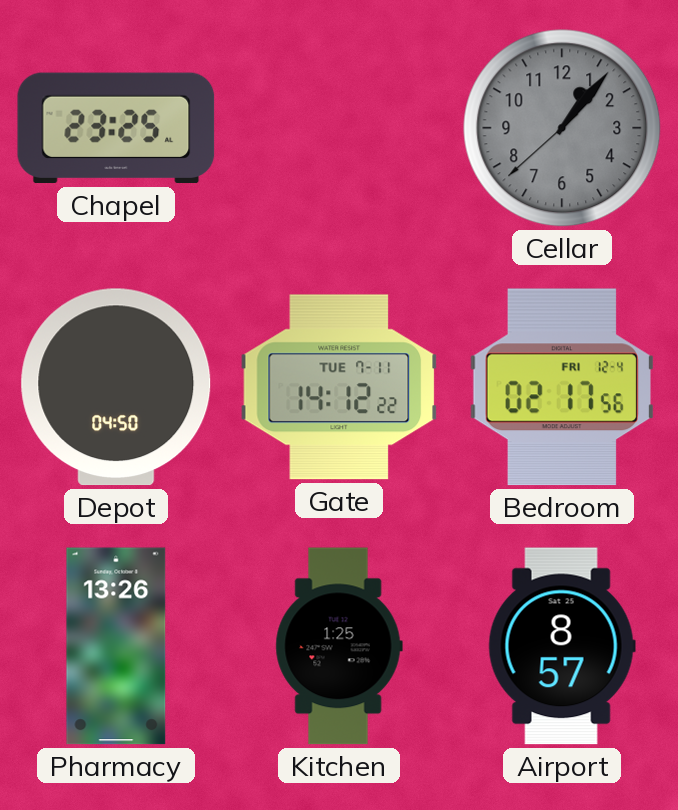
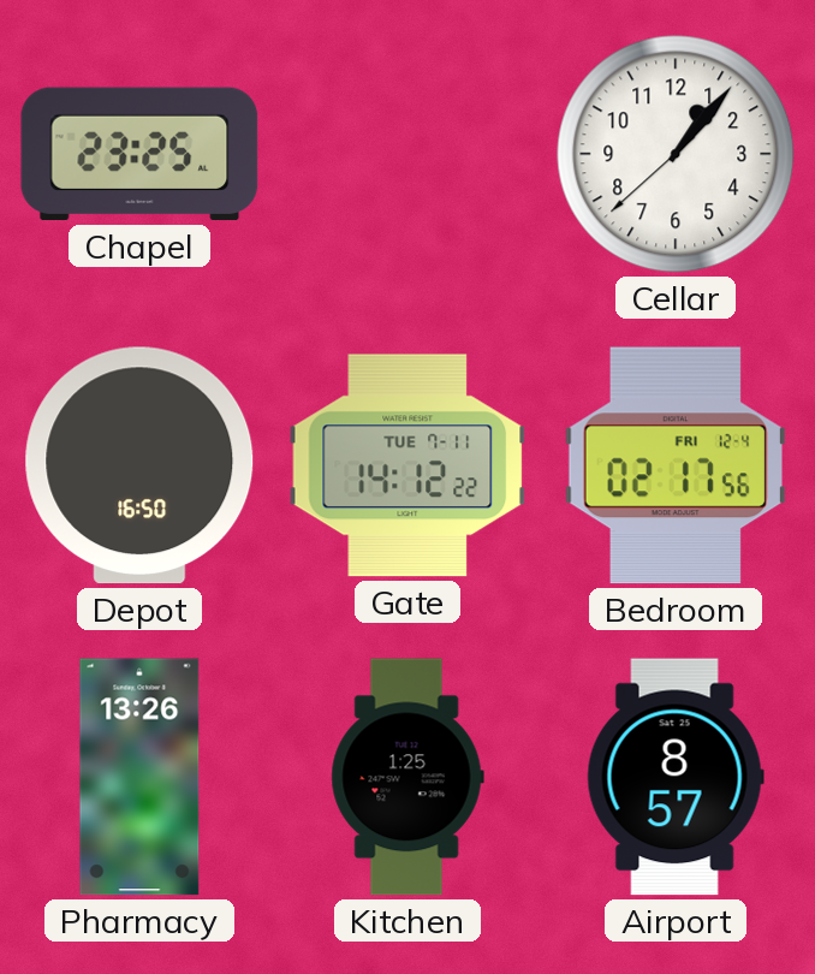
Cellar dial: grey -> white
Depot: 04:50 -> 16:50
